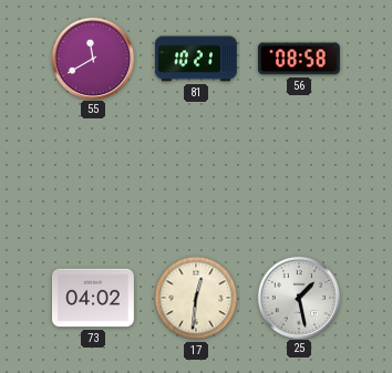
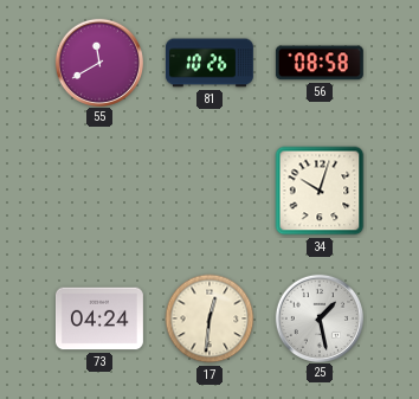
81: 10:21 -> 10:26
34: none -> 10:03
73: 04:02 -> 04:24
